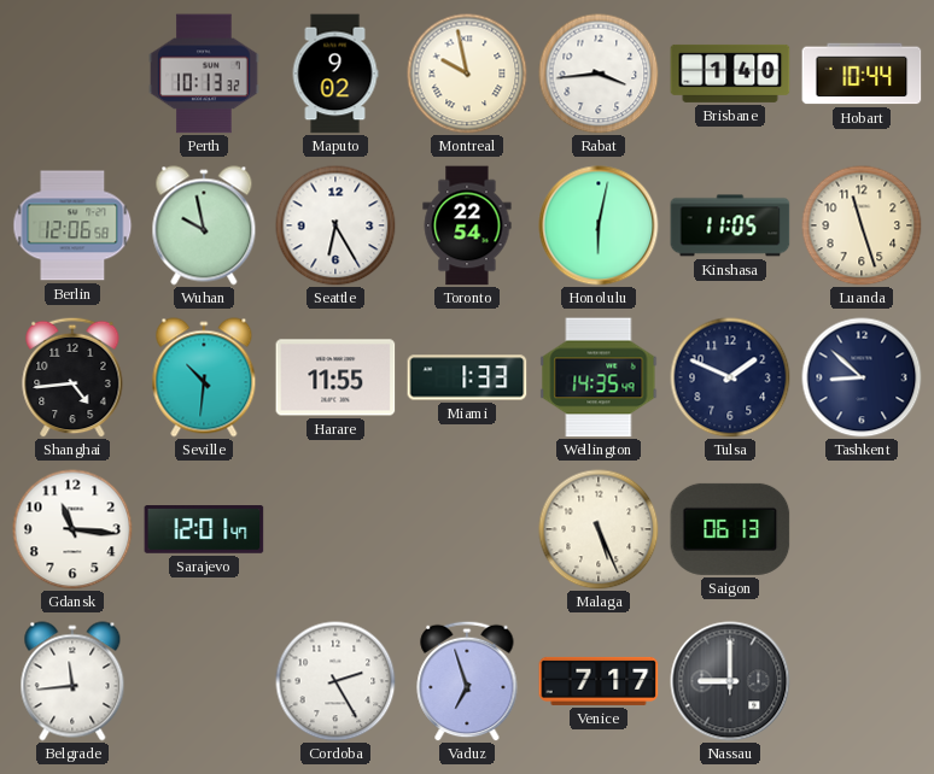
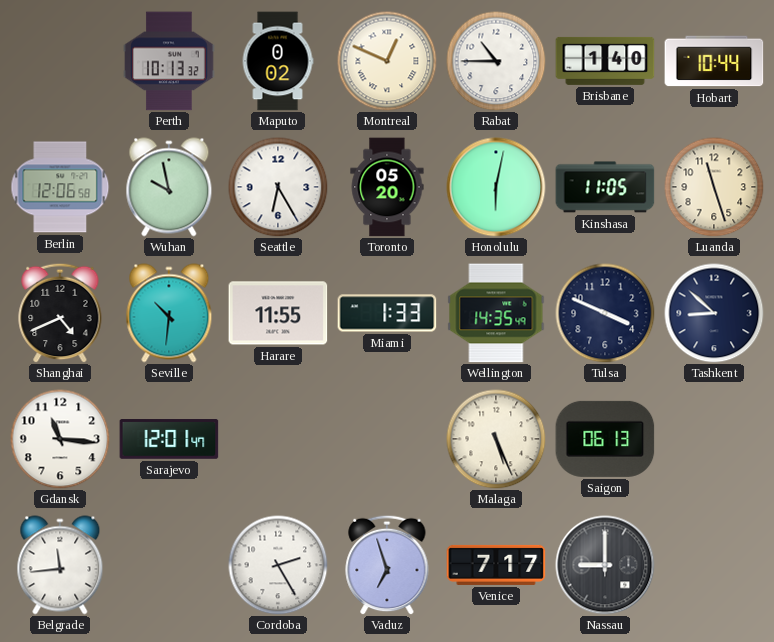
Maputo: 9:02 -> 0:02
Montreal: 9:58 -> 12:49
Rabat: 3:44 -> 10:45
Toronto: 22:54 -> 05:20
Shanghai: 4:44 -> 4:41
Tulsa: 1:49 -> 3:49
